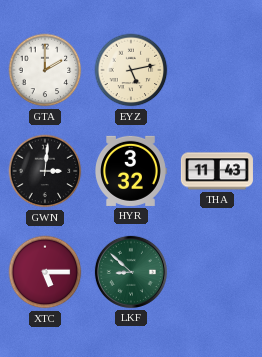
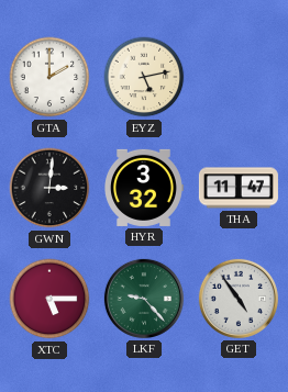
THA: 11:43 -> 11:47
LKF: 8:52 -> 9:23
GET: none -> 4:54
